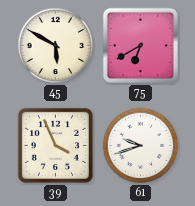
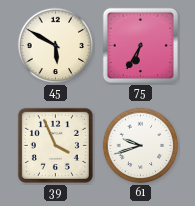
75: 6:40 -> 6:35
